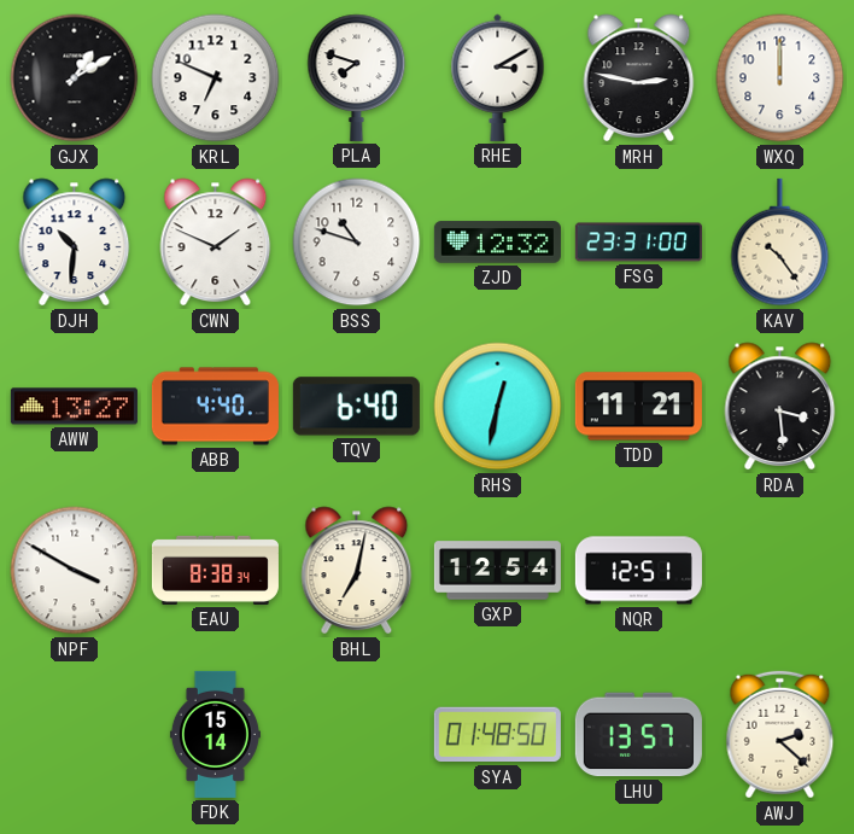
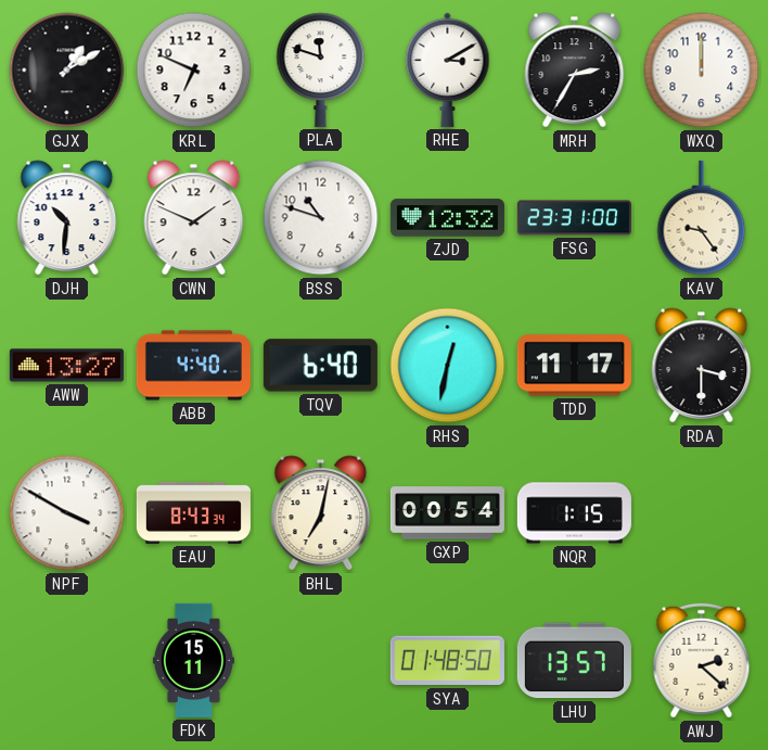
PLA: 7:48 -> 11:48
MRH: 2:47 -> 2:35
KAV: 10:24 -> 9:24
TDD: 11:21 -> 11:17
RDA: 3:29 -> 3:30
EAU: 8:38 -> 8:43
GXP: 12:54 -> 00:54
NQR: 12:51 -> 1:15
FDK: 15:14 -> 15:11
